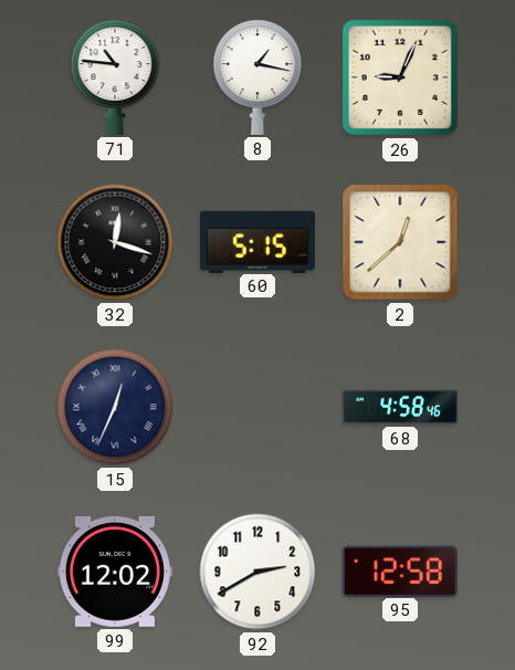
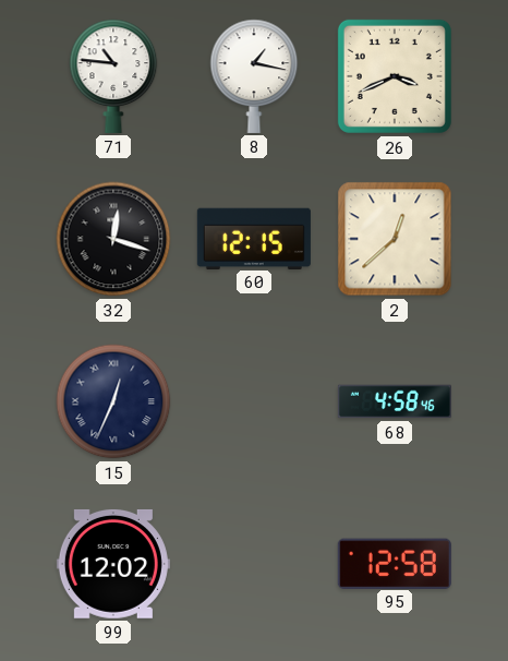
26: 9:04 -> 3:41
60: 5:15 -> 12:15
92: 2:40 -> none
